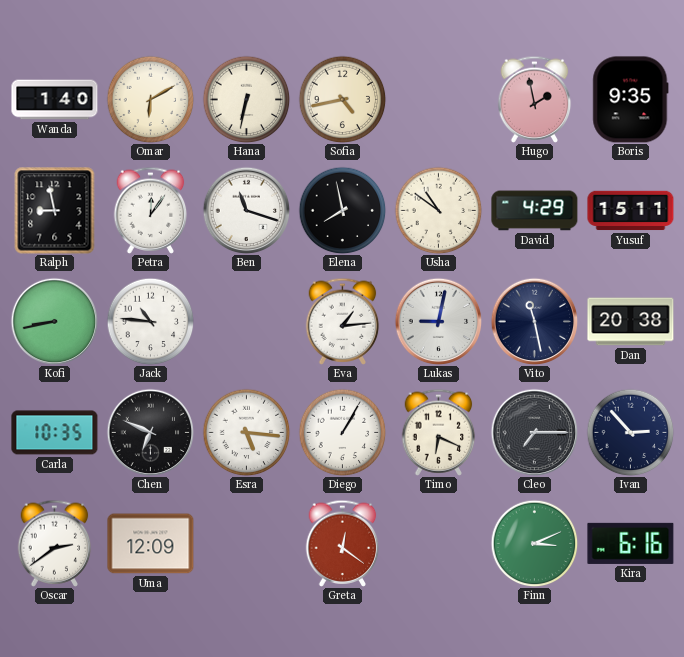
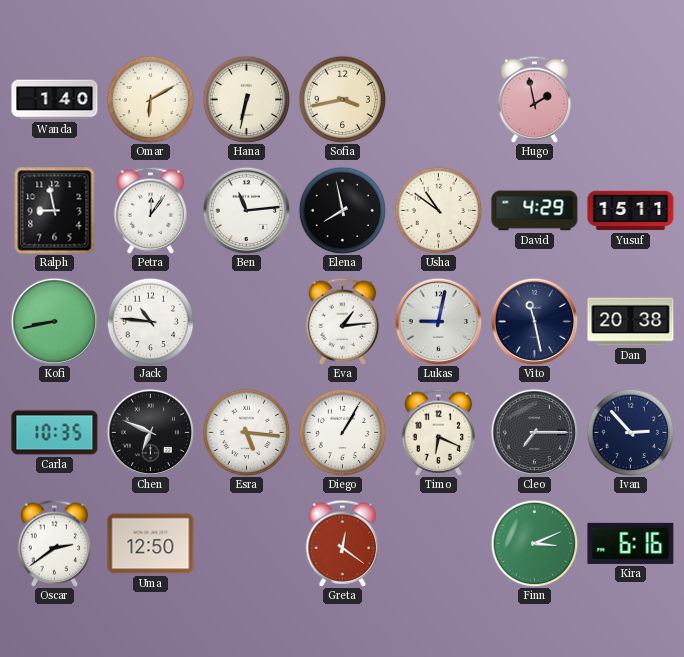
Sofia: 4:43 -> 3:43
Boris: 9:35 -> none
Ben: 11:18 -> 11:14
Uma: 12:09 -> 12:50
